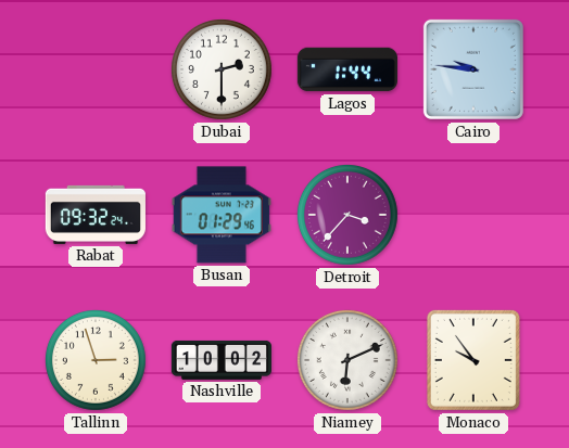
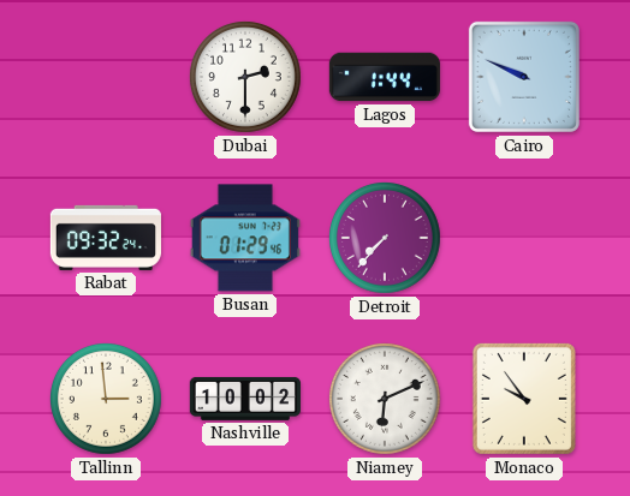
Cairo: 9:46 -> 9:49
Detroit: 3:37 -> 7:37
Tallinn: 2:57 -> 2:59
